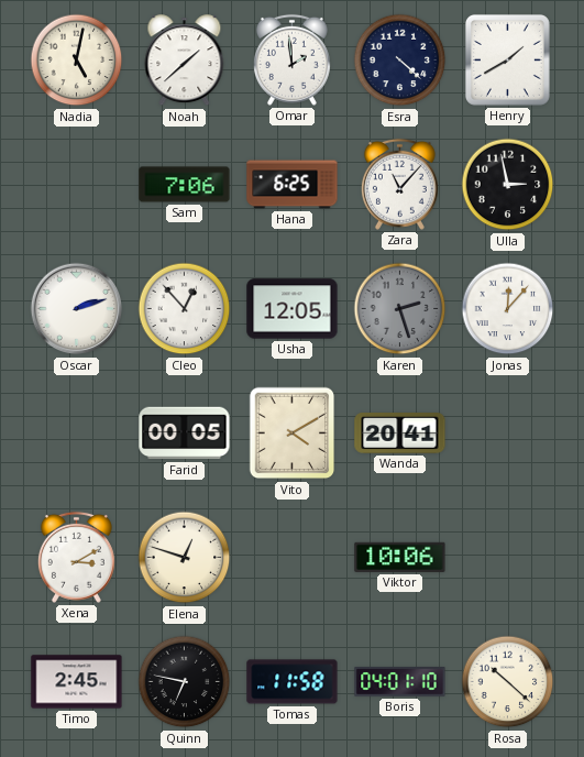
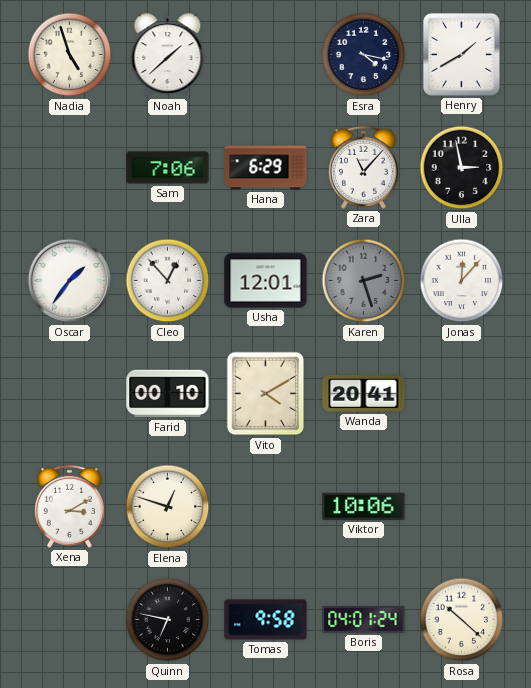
Nadia: 5:02 -> 4:57
Omar: 1:59 -> none
Esra: 4:22 -> 4:17
Hana: 6:25 -> 6:29
Oscar: 2:12 -> 1:36
Usha: 12:05 -> 12:01
Farid: 00:05 -> 00:10
Timo: 2:45 -> none
Tomas: 11:58 -> 9:58
Boris: 04:01:10 -> 04:01:24
